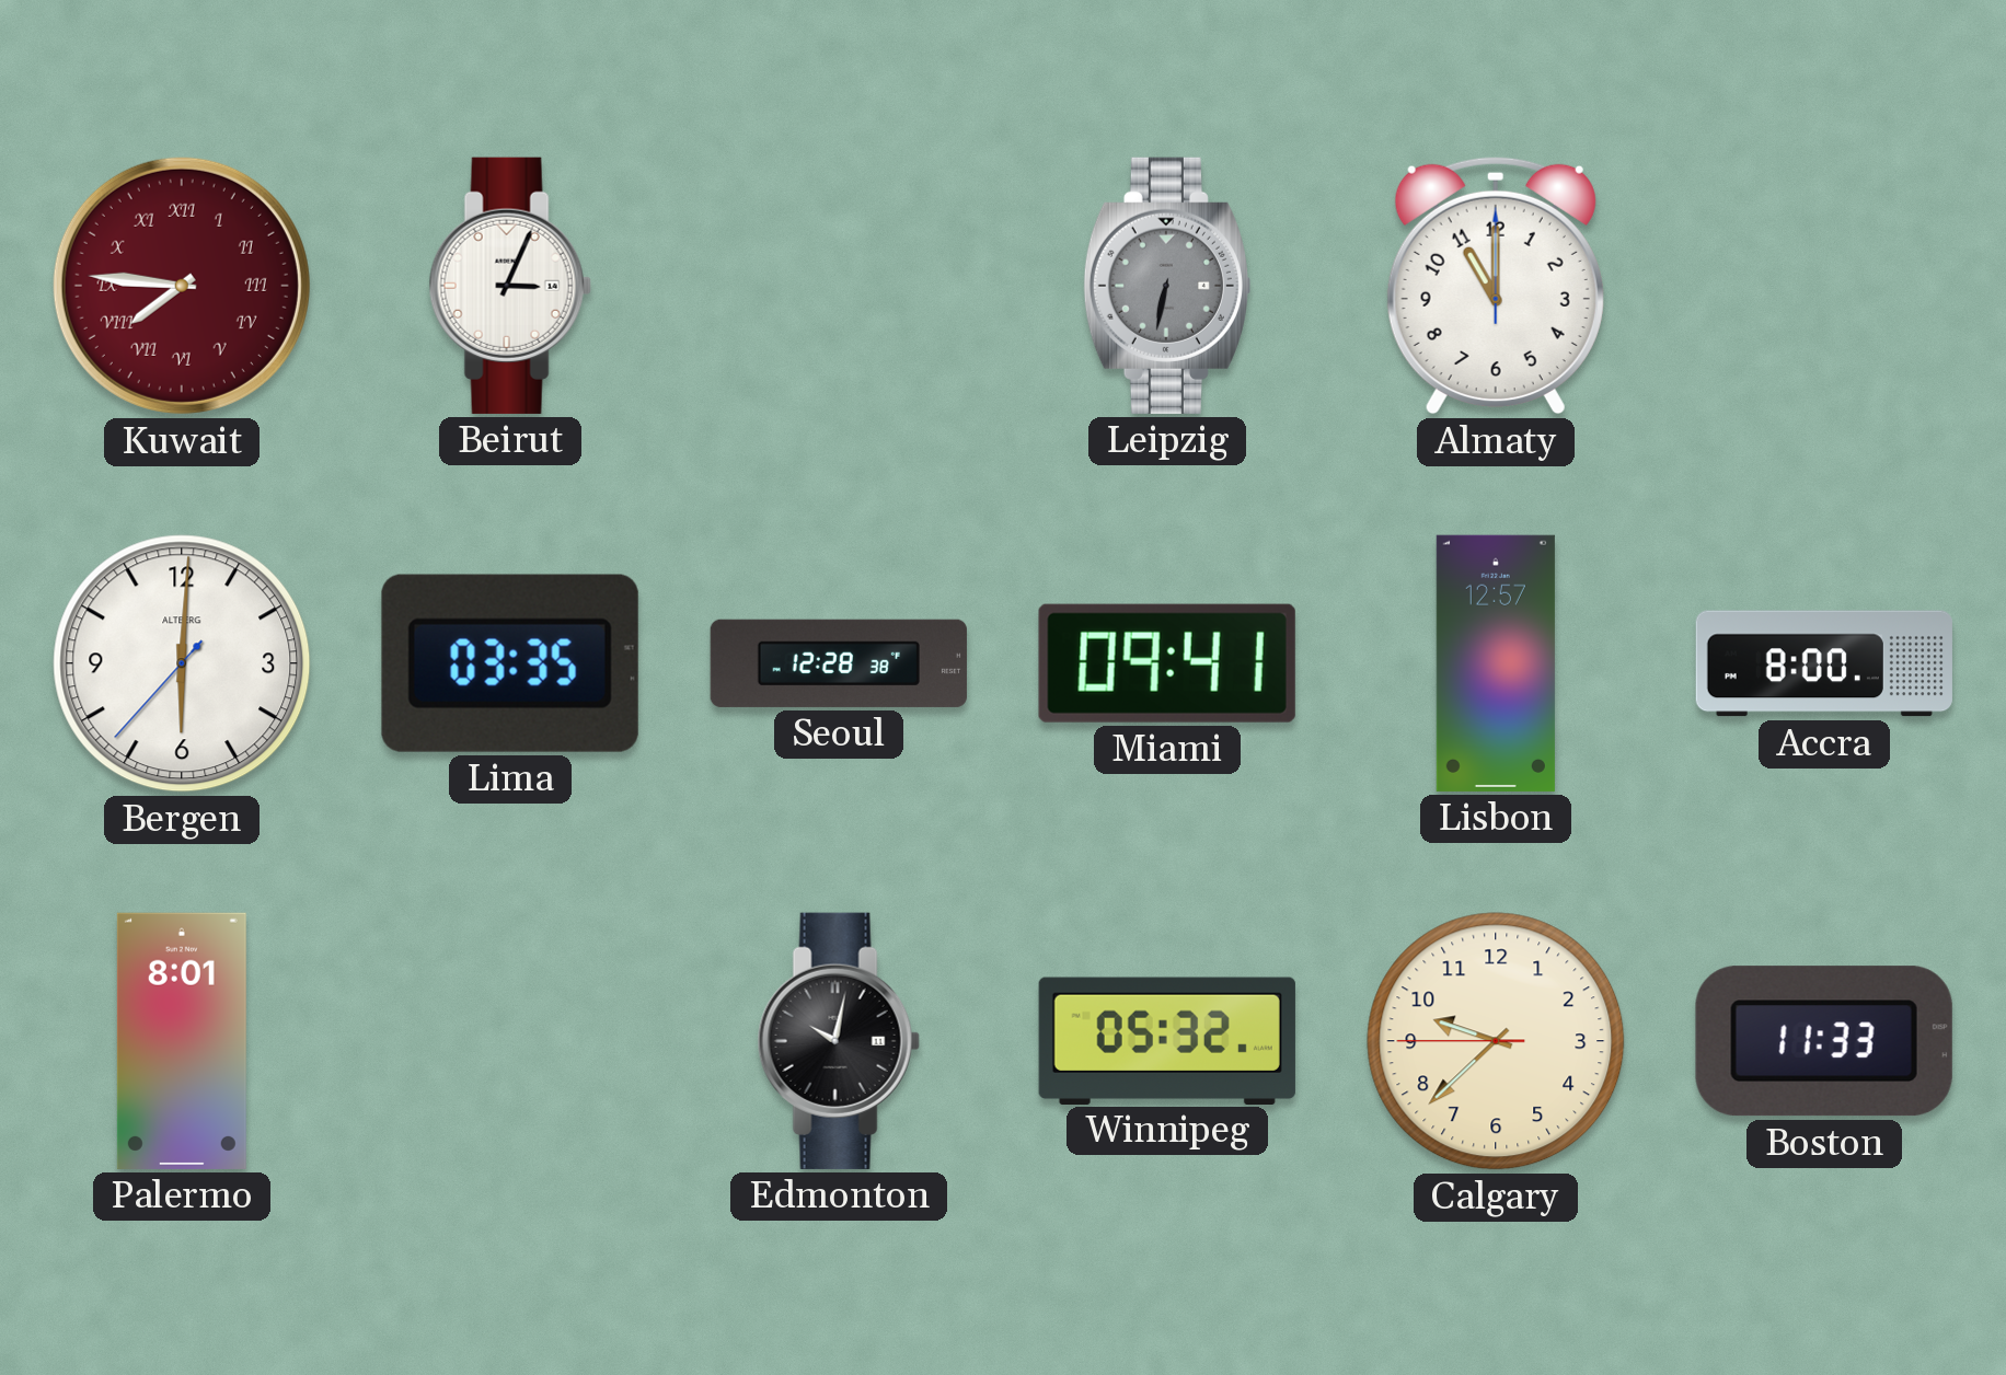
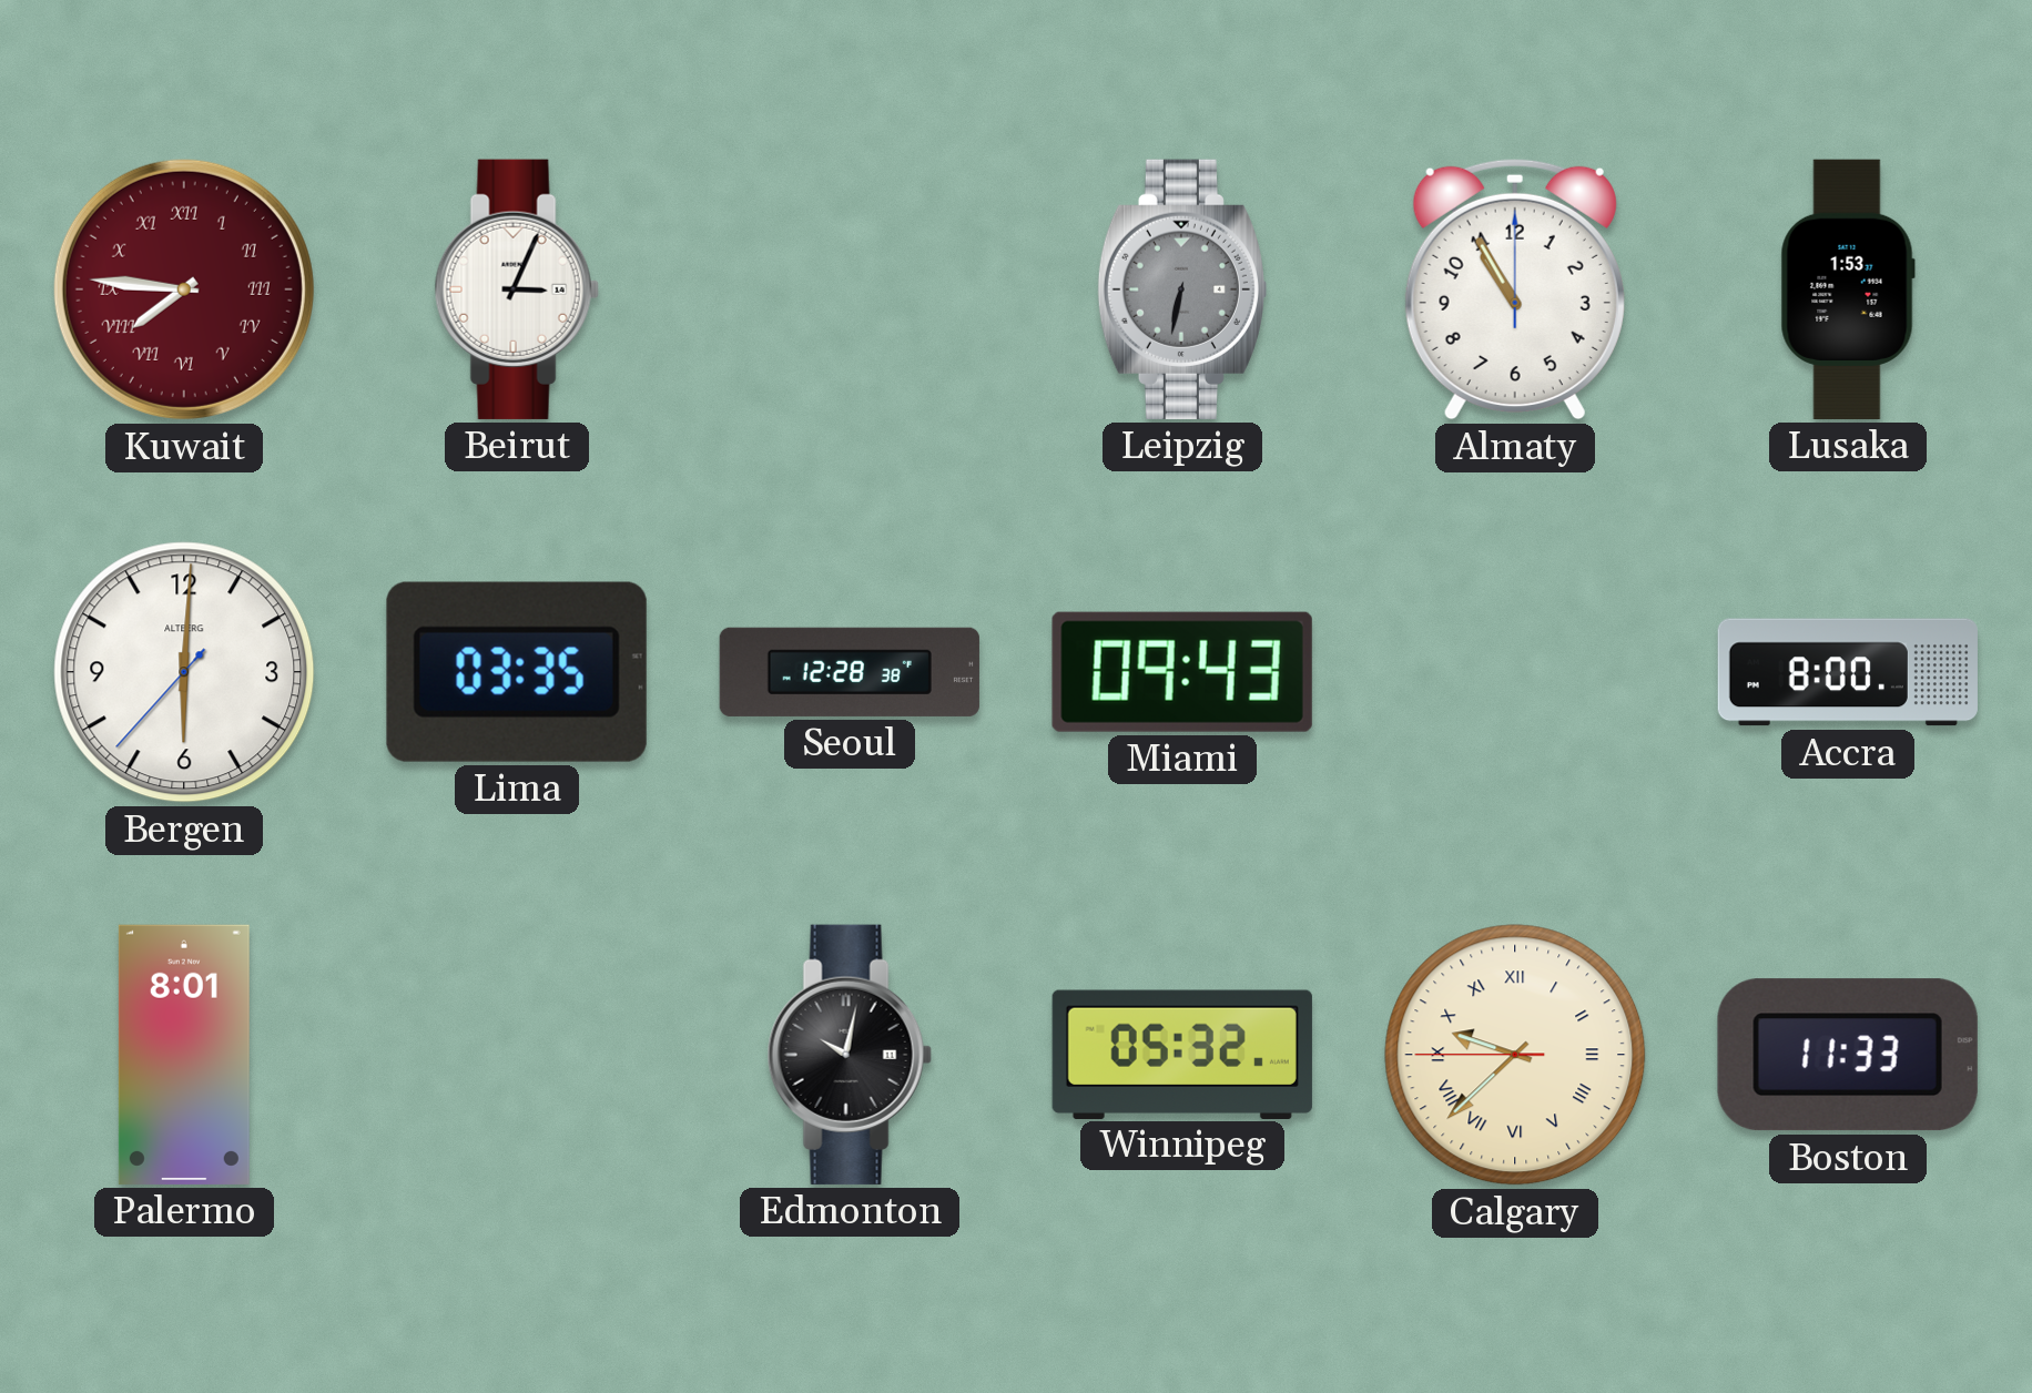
Almaty: 11:00 -> 10:55
Lusaka: none -> 1:53
Miami: 09:41 -> 09:43
Lisbon: 12:57 -> none
Calgary numerals: Arabic -> Roman
